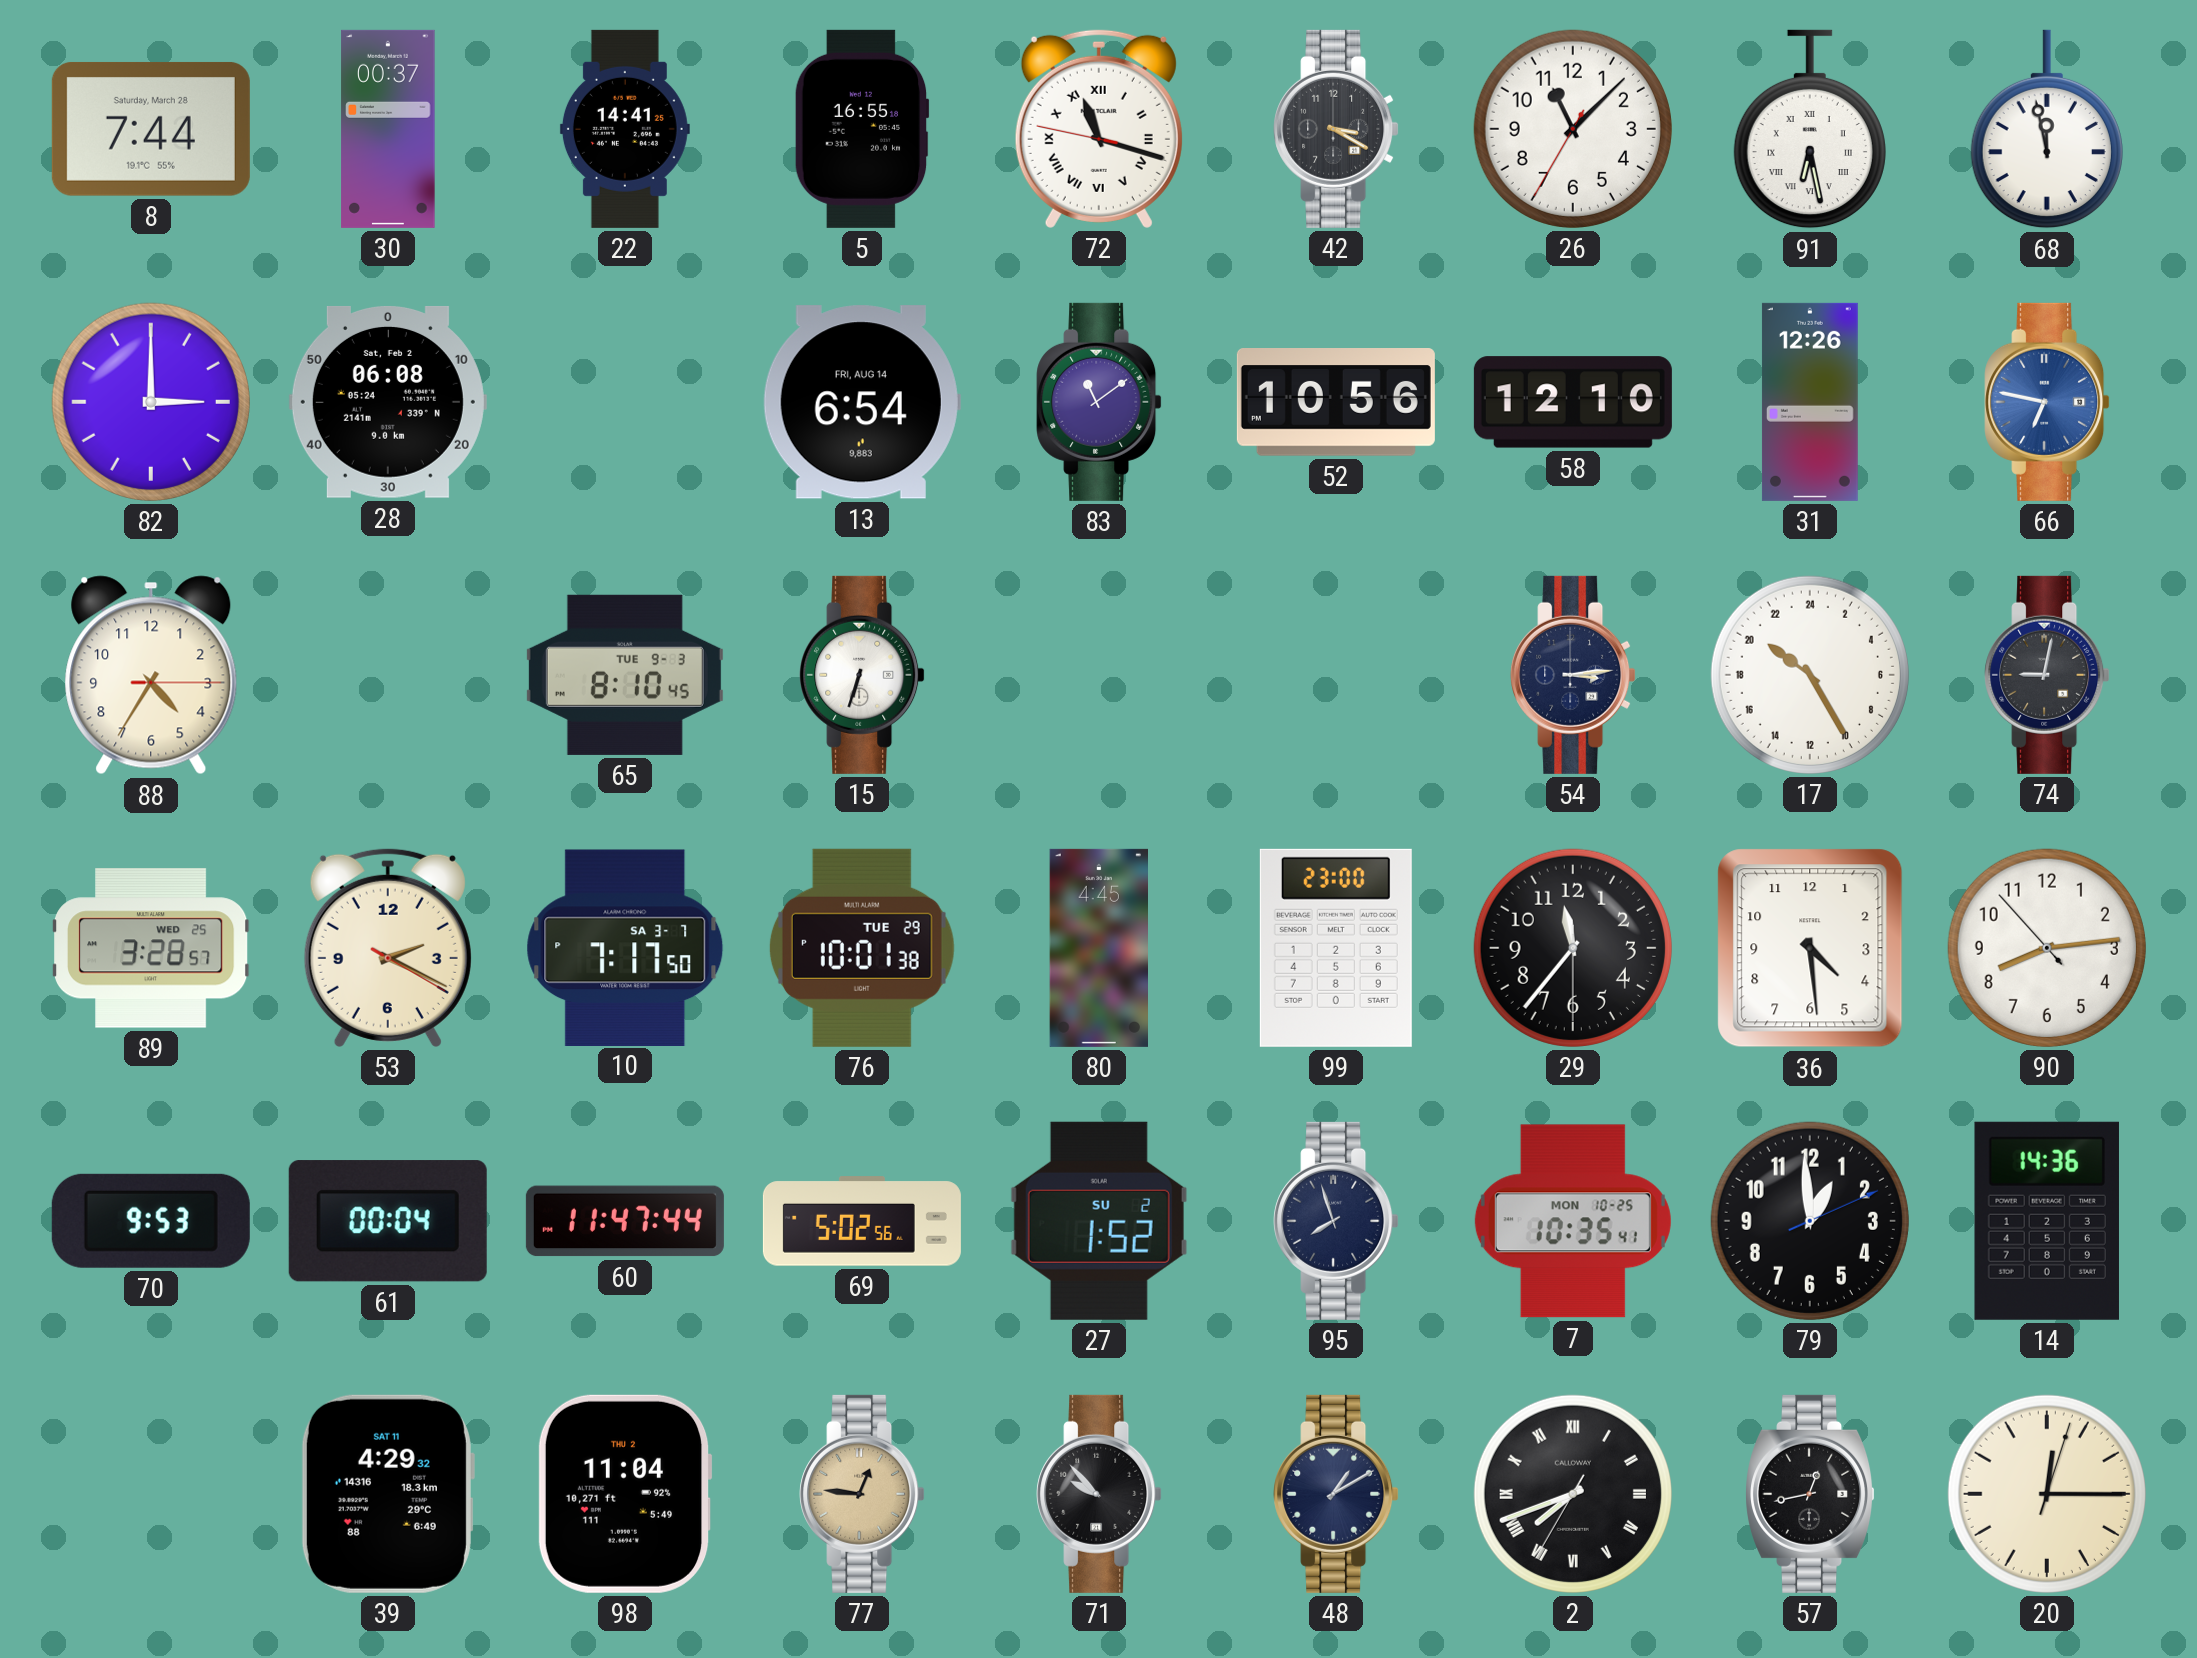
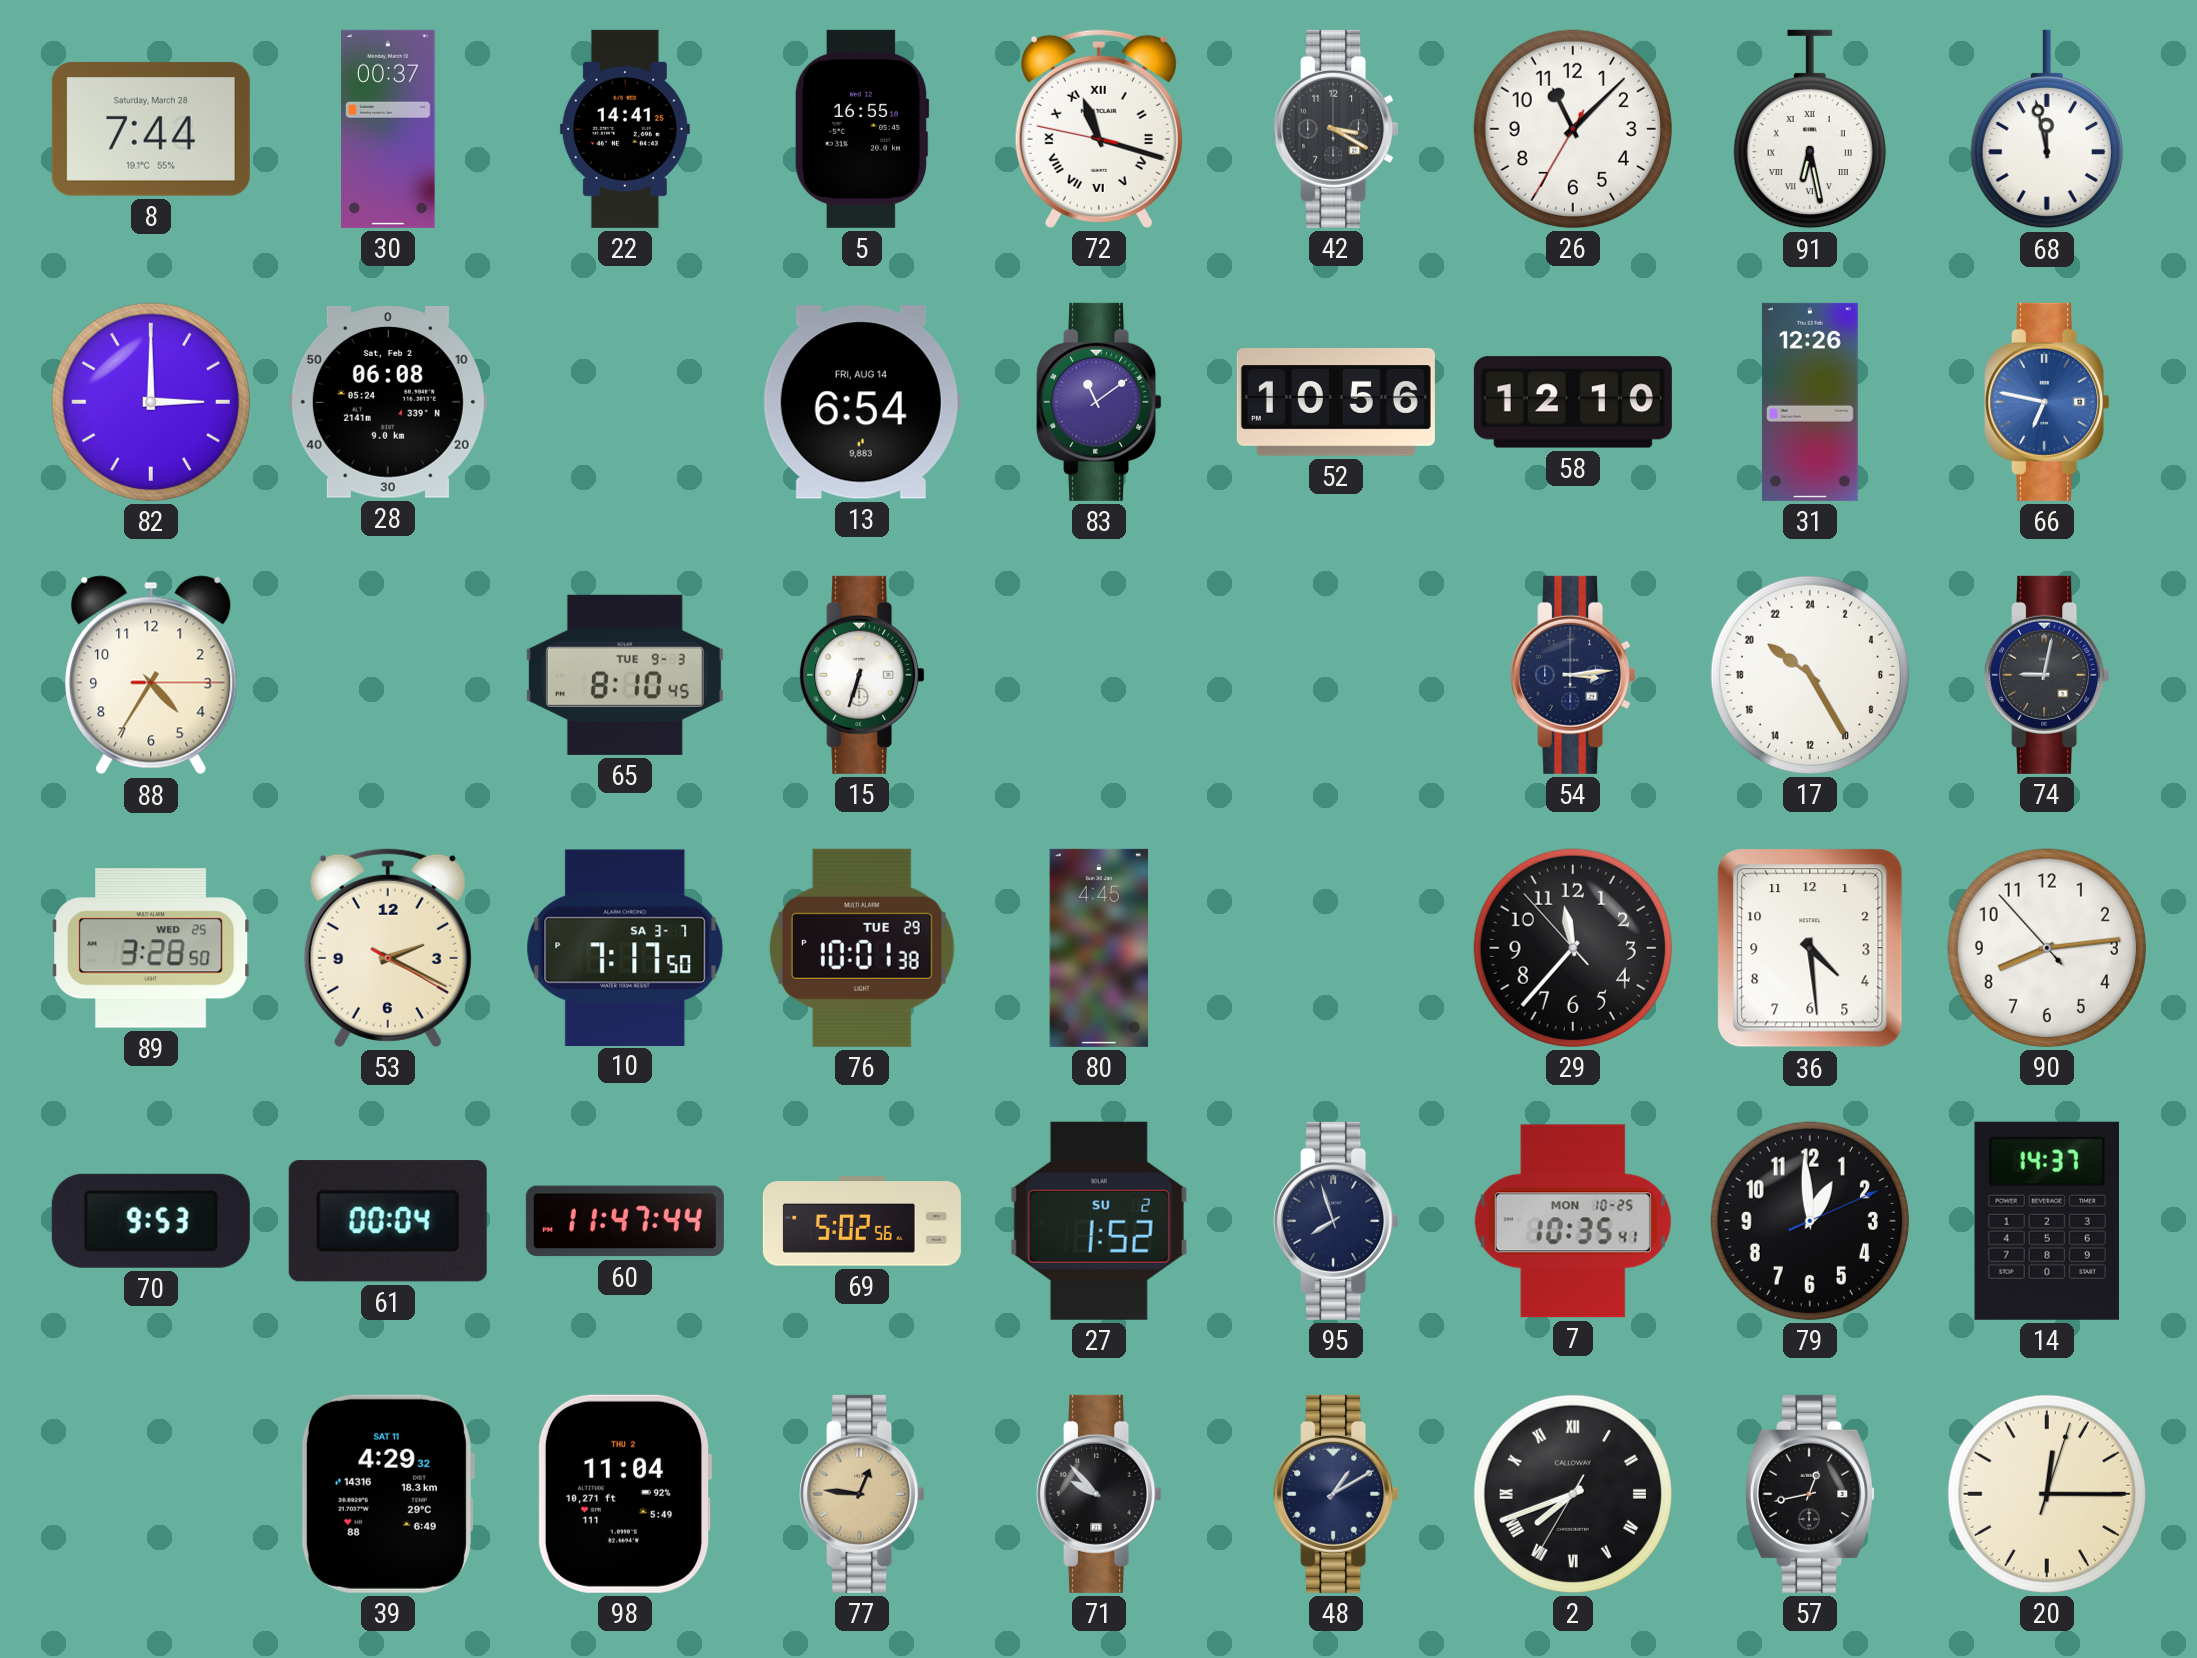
89: 3:28:57 -> 3:28:50
99: 23:00 -> none
29: 11:36:30 -> 11:36:53
14: 14:36 -> 14:37
